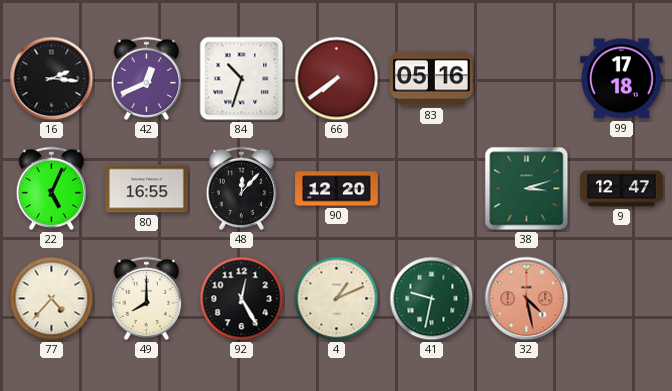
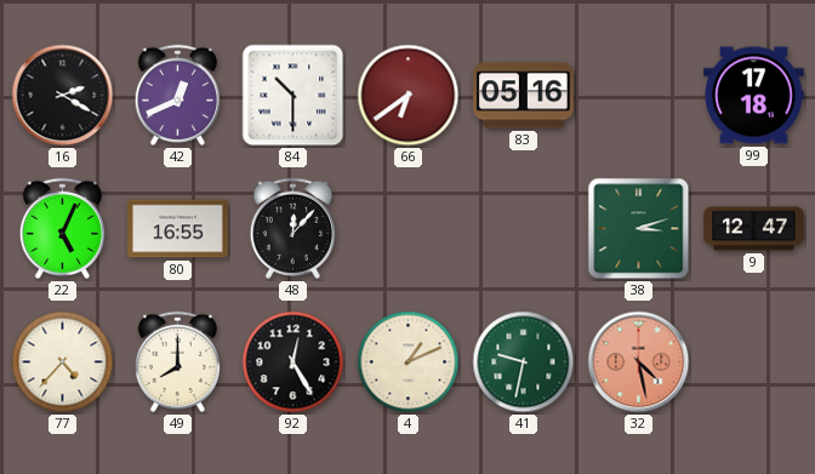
16: 2:16 -> 2:20
84: 10:33 -> 10:30
66: 7:39 -> 6:39
90: 12:20 -> none
